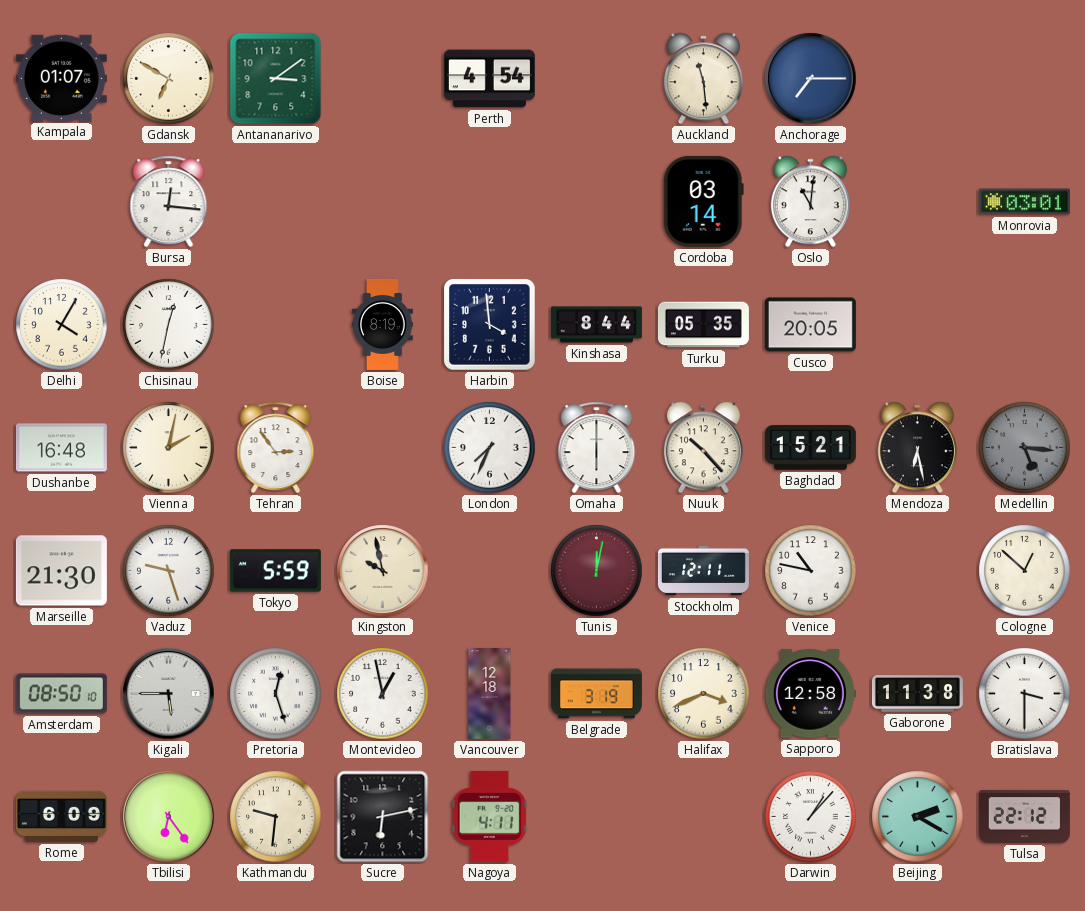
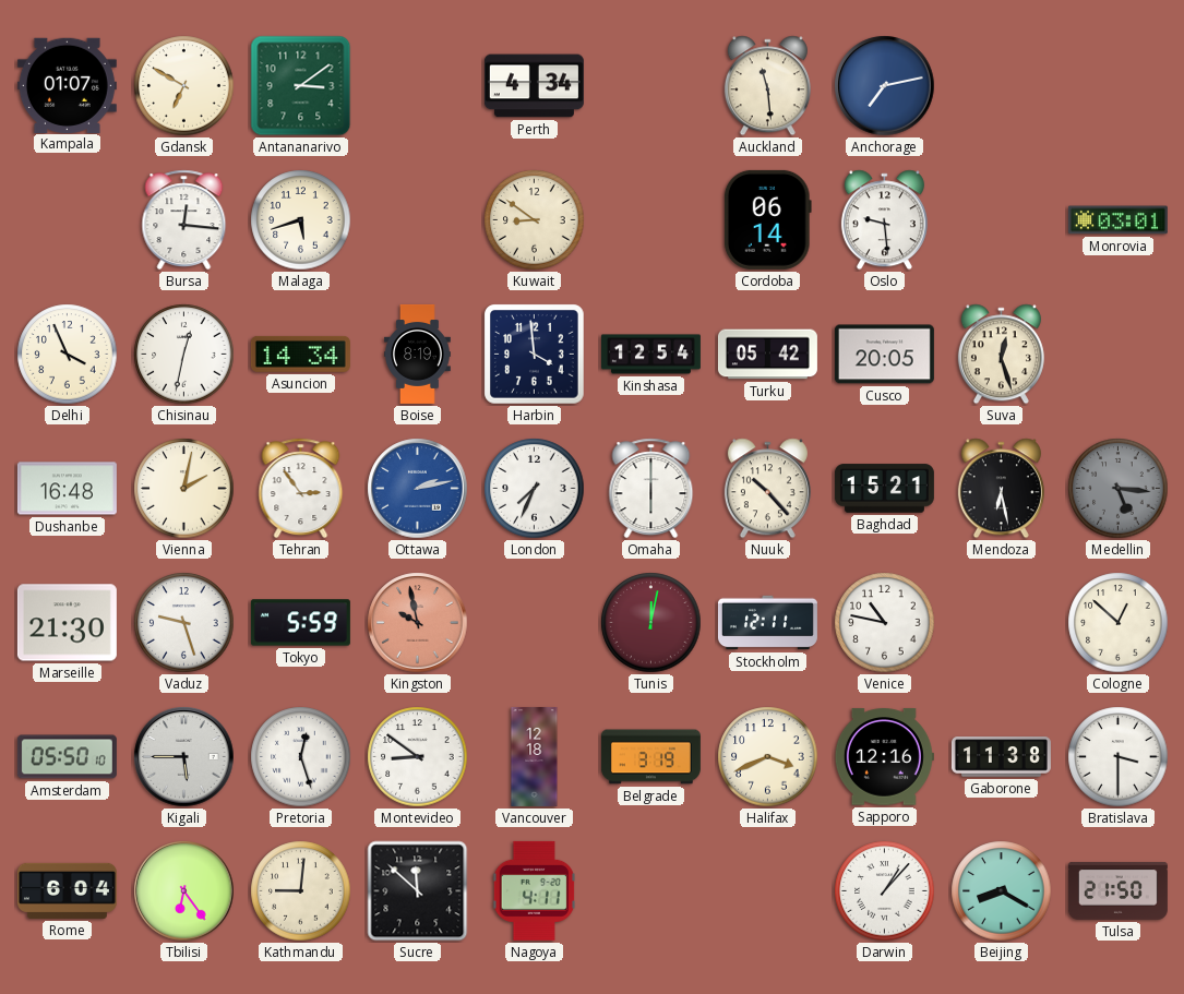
Perth: 4:54 -> 4:34
Anchorage: 7:15 -> 7:13
Malaga: none -> 5:42
Kuwait: none -> 8:51
Cordoba: 03:14 -> 06:14
Oslo: 11:01 -> 9:29
Delhi: 4:05 -> 3:56
Asuncion: none -> 14:34
Kinshasa: 8:44 -> 12:54
Turku: 05:35 -> 05:42
Suva: none -> 12:27
Ottawa: none -> 2:13
Kingston dial: cream -> salmon
Amsterdam: 08:50 -> 05:50
Montevideo: 12:58 -> 8:51
Sapporo: 12:58 -> 12:16
Rome: 6:09 -> 6:04
Kathmandu: 9:31 -> 9:01
Sucre: 6:13 -> 11:52
Beijing: 2:20 -> 8:20
Tulsa: 22:12 -> 21:50
